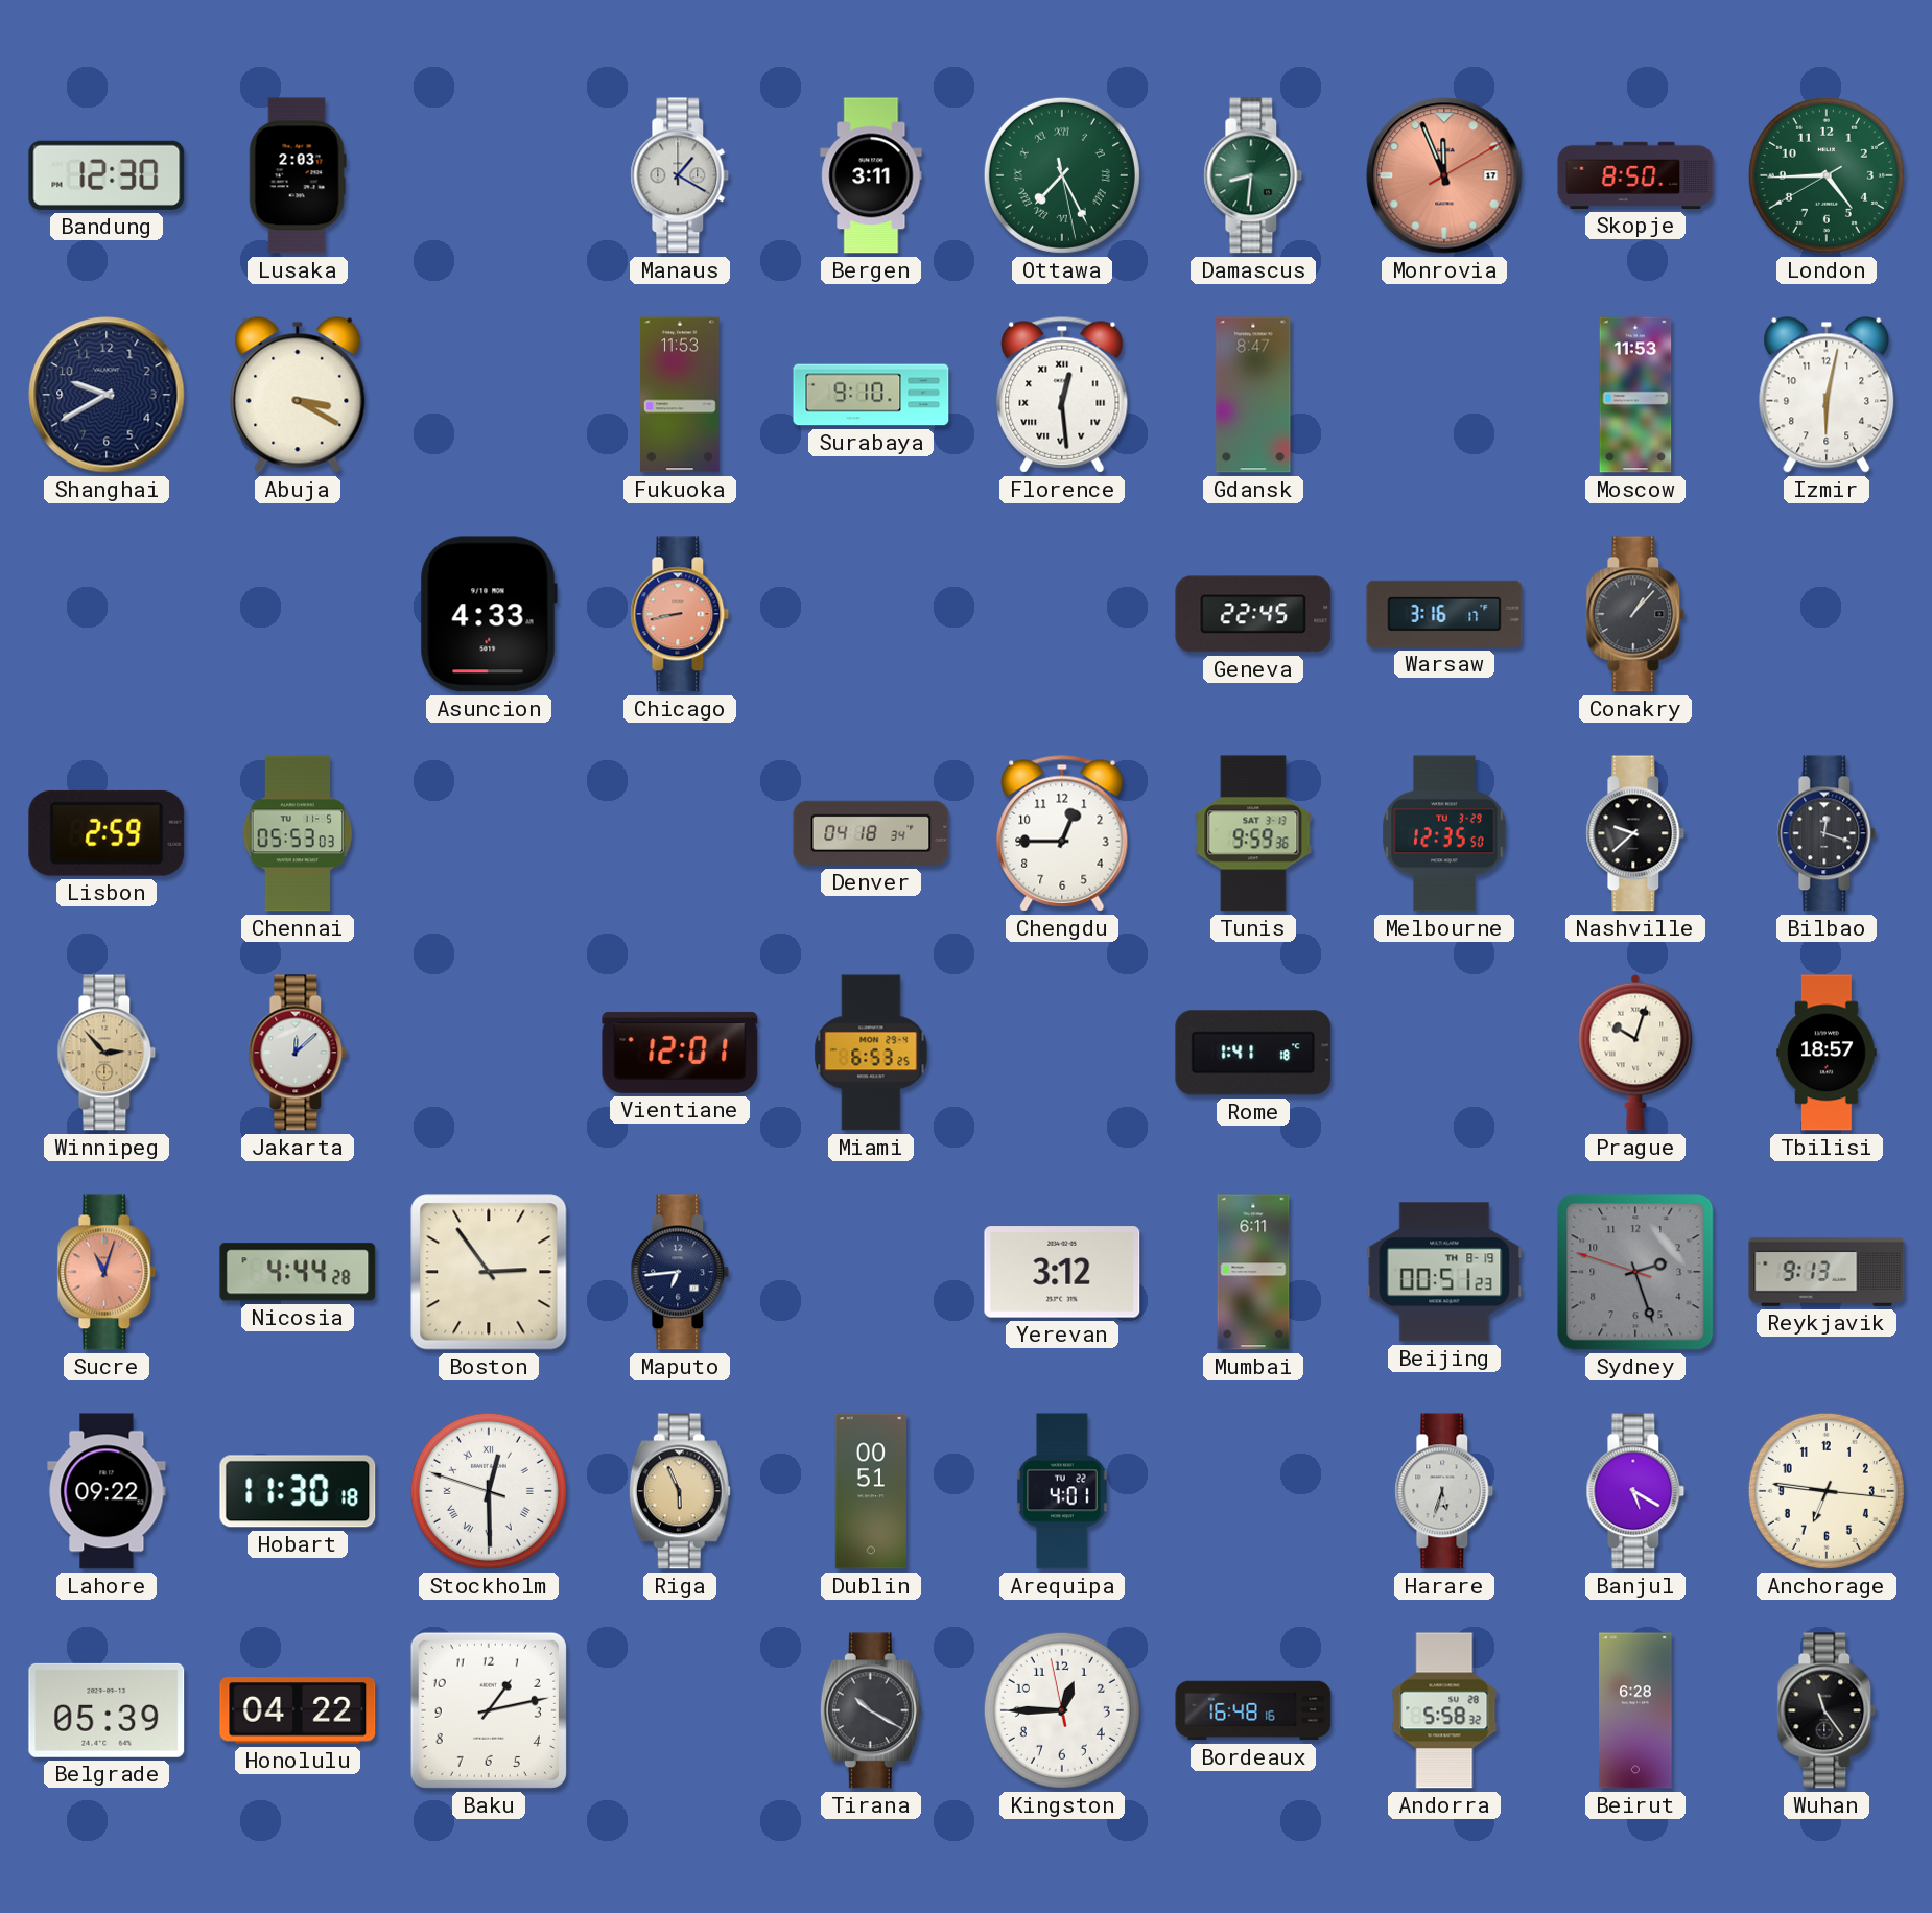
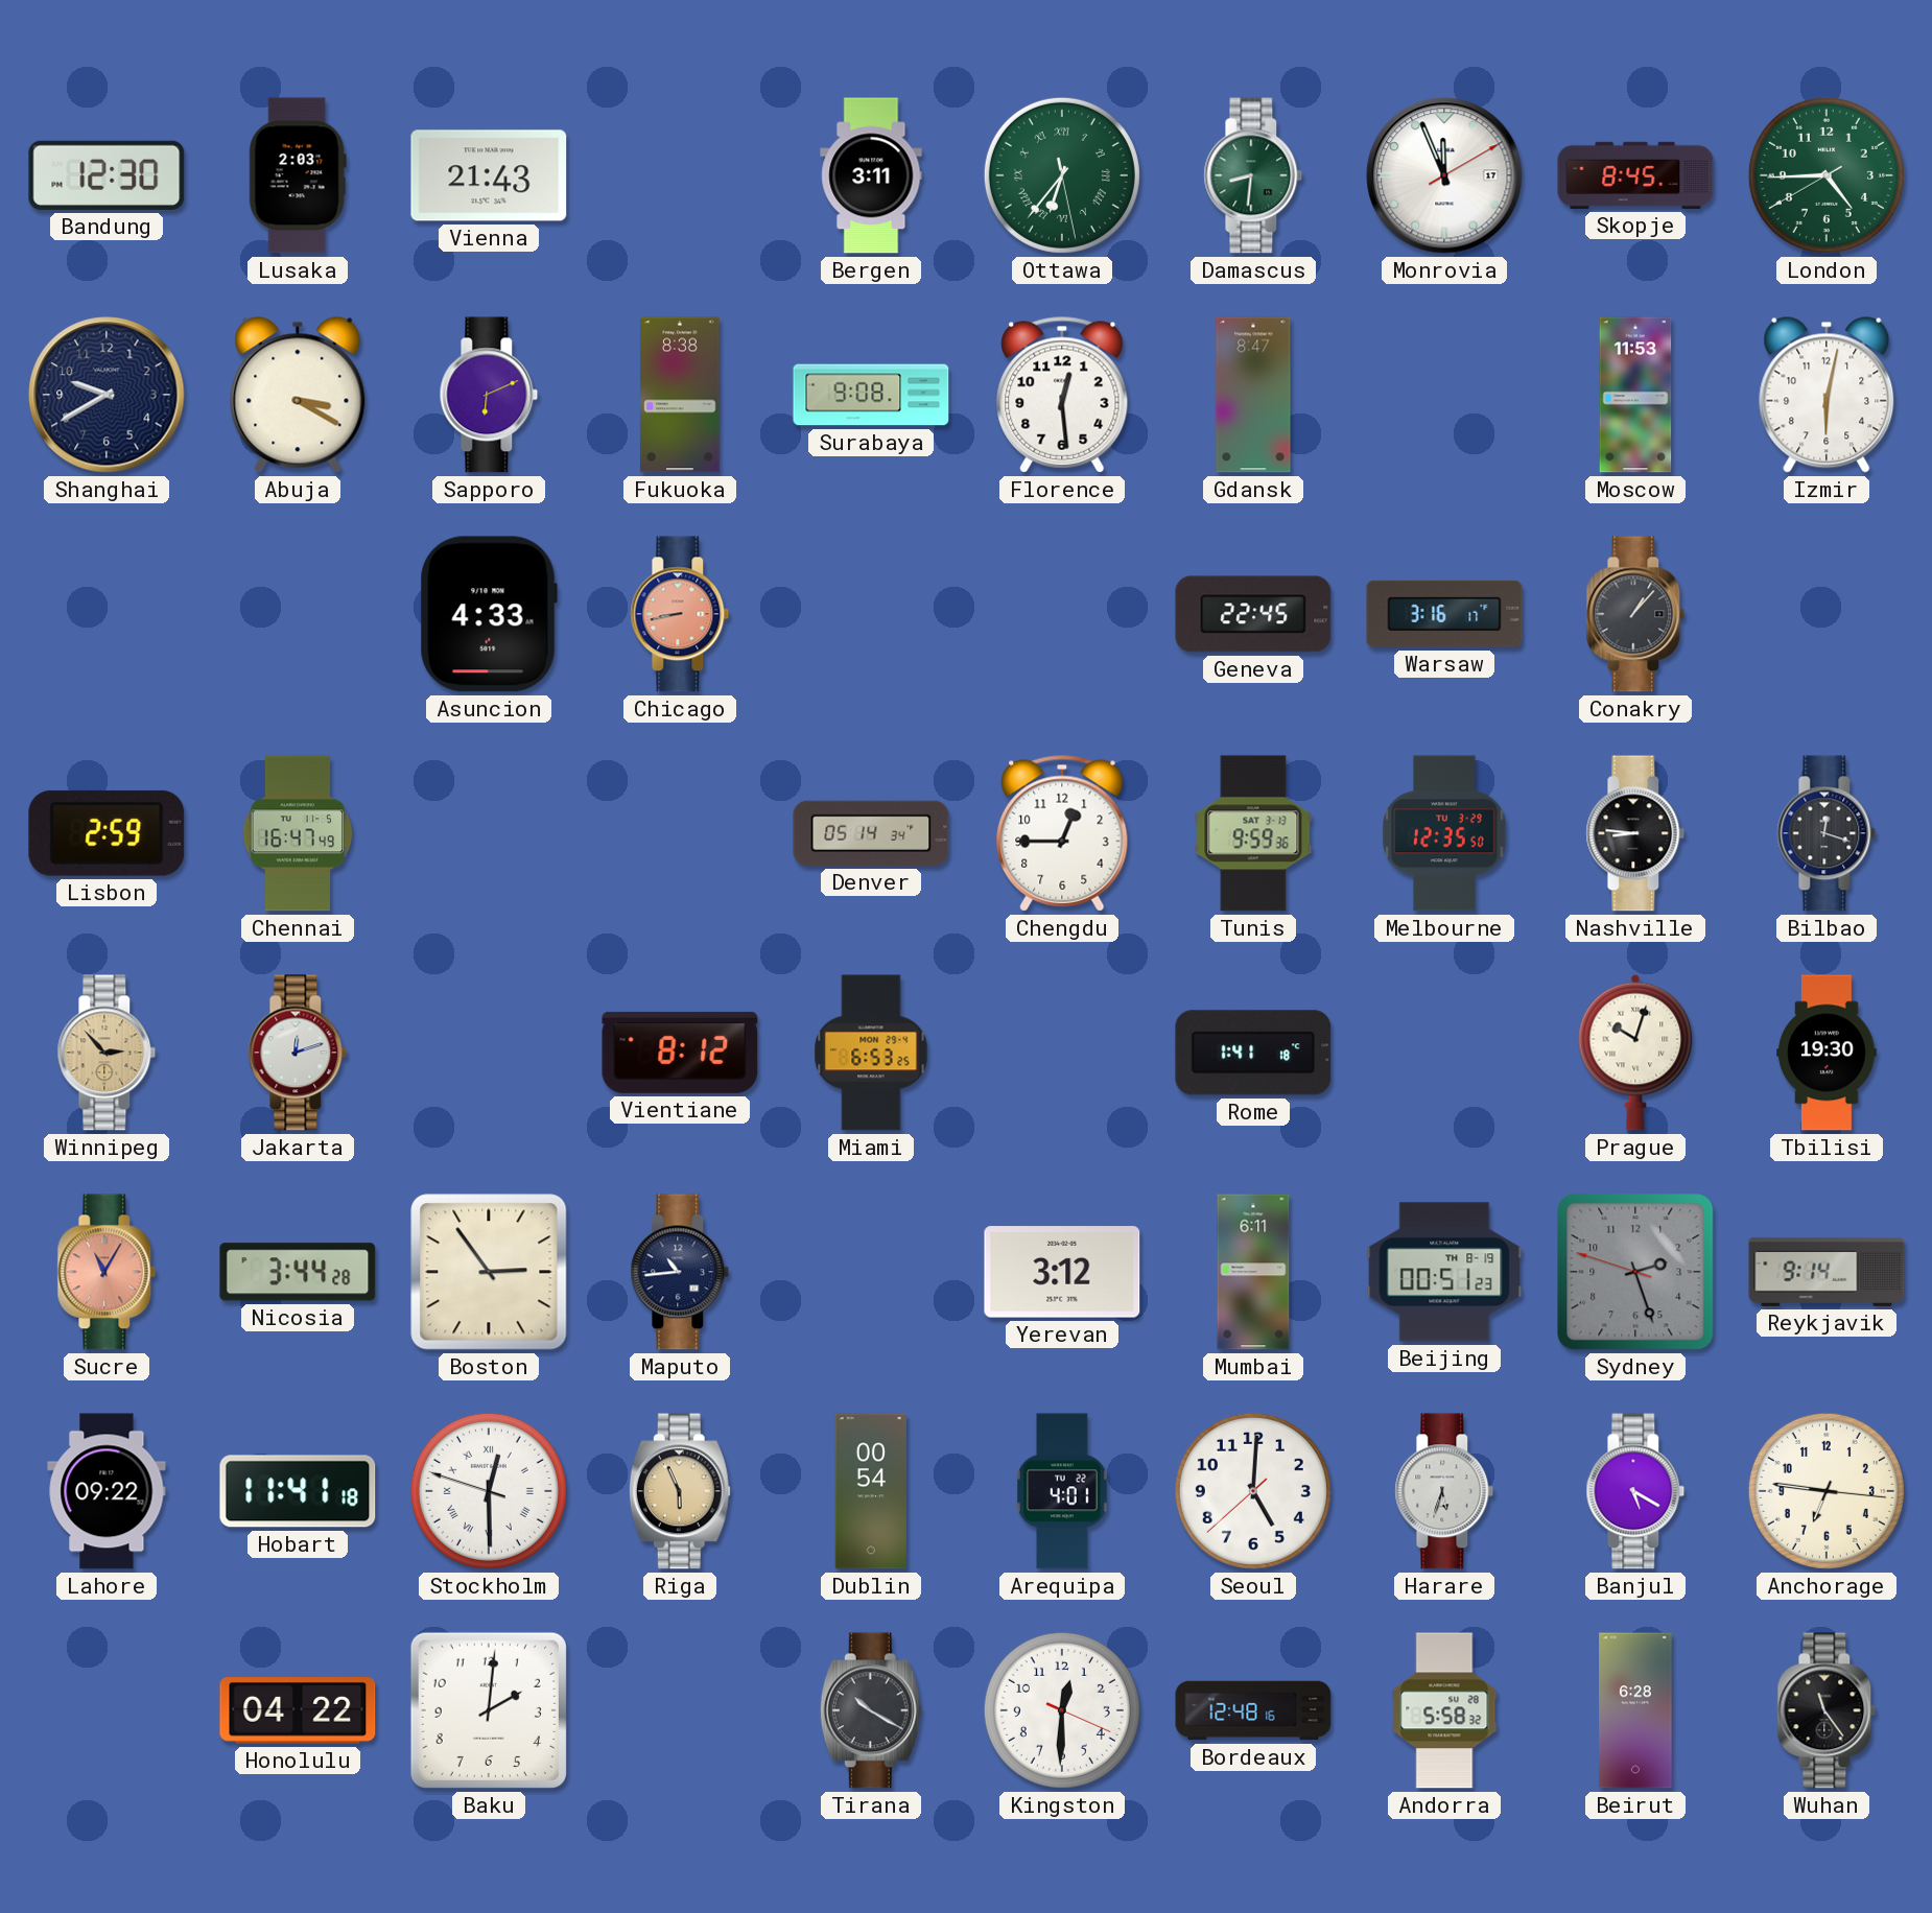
Vienna: none -> 21:43
Manaus: 1:20 -> none
Ottawa: 7:25 -> 6:36
Monrovia dial: salmon -> white
Skopje: 8:50 -> 8:45
Sapporo: none -> 6:11
Fukuoka: 11:53 -> 8:38
Surabaya: 9:10 -> 9:08
Florence numerals: Roman -> Arabic
Chennai: 05:53 -> 16:47
Denver: 04:18 -> 05:14
Nashville: 9:38 -> 8:46
Jakarta: 12:08 -> 12:12
Vientiane: 12:01 -> 8:12
Tbilisi: 18:57 -> 19:30
Sucre: 11:03 -> 11:05
Nicosia: 4:44 -> 3:44
Maputo: 6:44 -> 10:44
Reykjavik: 9:13 -> 9:14
Hobart: 11:30 -> 11:41
Dublin: 00:51 -> 00:54
Seoul: none -> 5:00
Belgrade: 05:39 -> none
Baku: 1:13 -> 2:01
Kingston: 12:44 -> 12:30
Bordeaux: 16:48 -> 12:48
